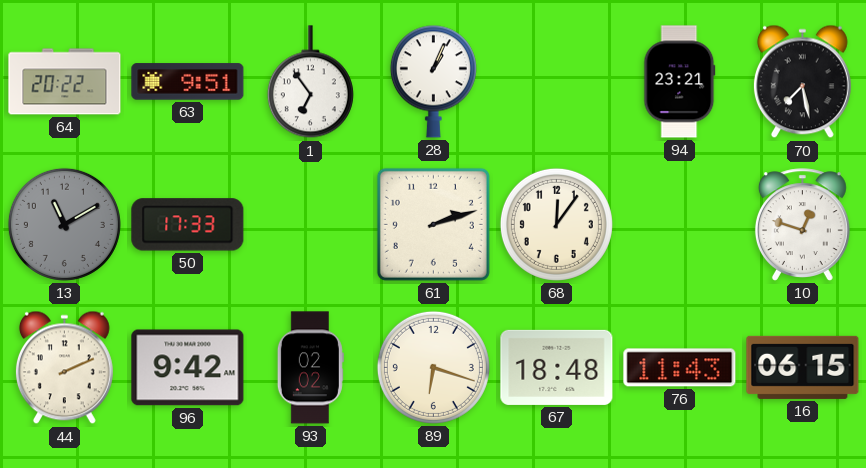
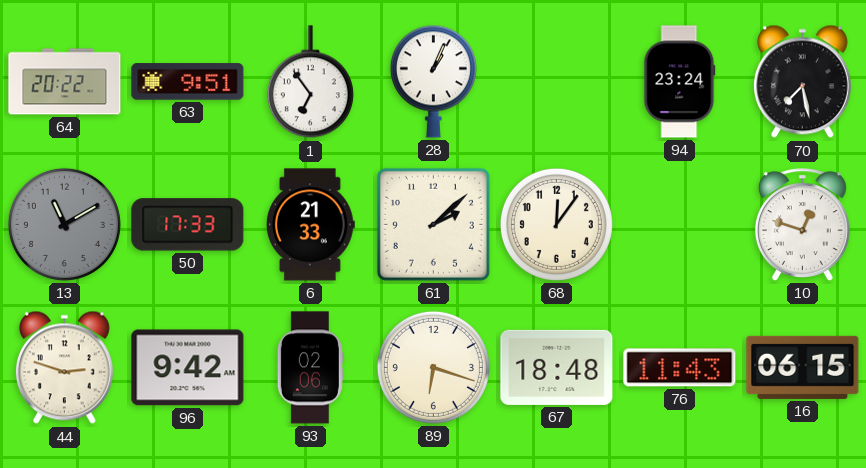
94: 23:21 -> 23:24
6: none -> 21:33
61: 2:12 -> 2:08
44: 2:11 -> 2:48
93: 02:02 -> 02:06
